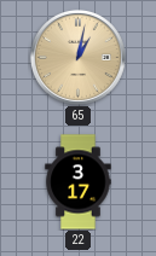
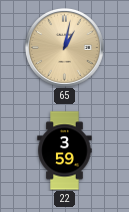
22: 3:17 -> 3:59
